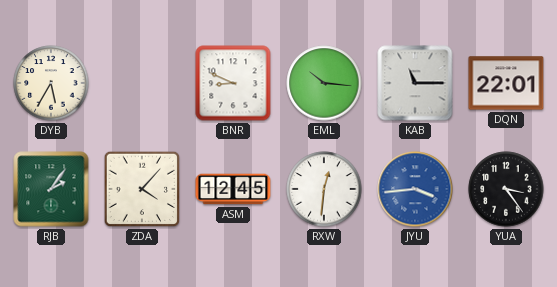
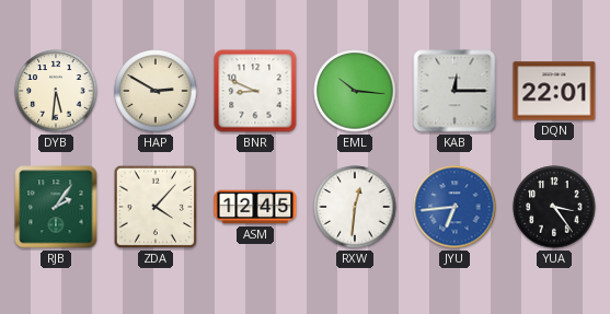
DYB: 5:35 -> 5:31
HAP: none -> 2:50
KAB: 11:15 -> 12:15
JYU: 3:44 -> 6:44
